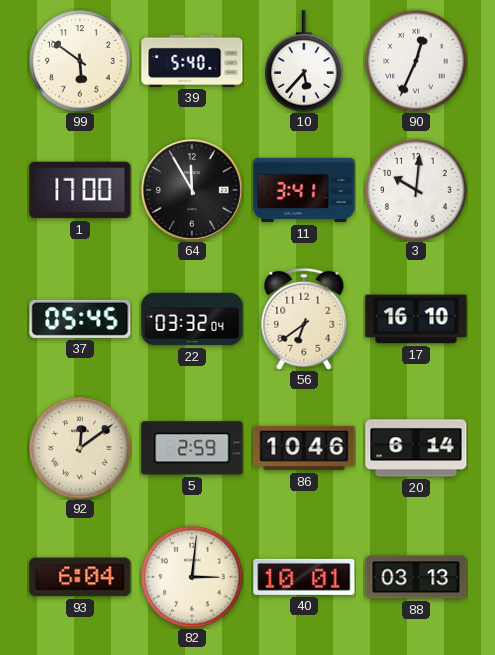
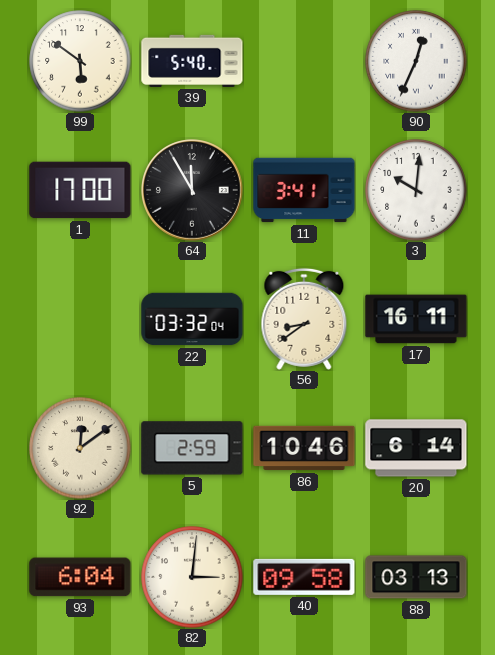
10: 5:37 -> none
37: 05:45 -> none
56: 6:39 -> 8:39
17: 16:10 -> 16:11
40: 10:01 -> 09:58
